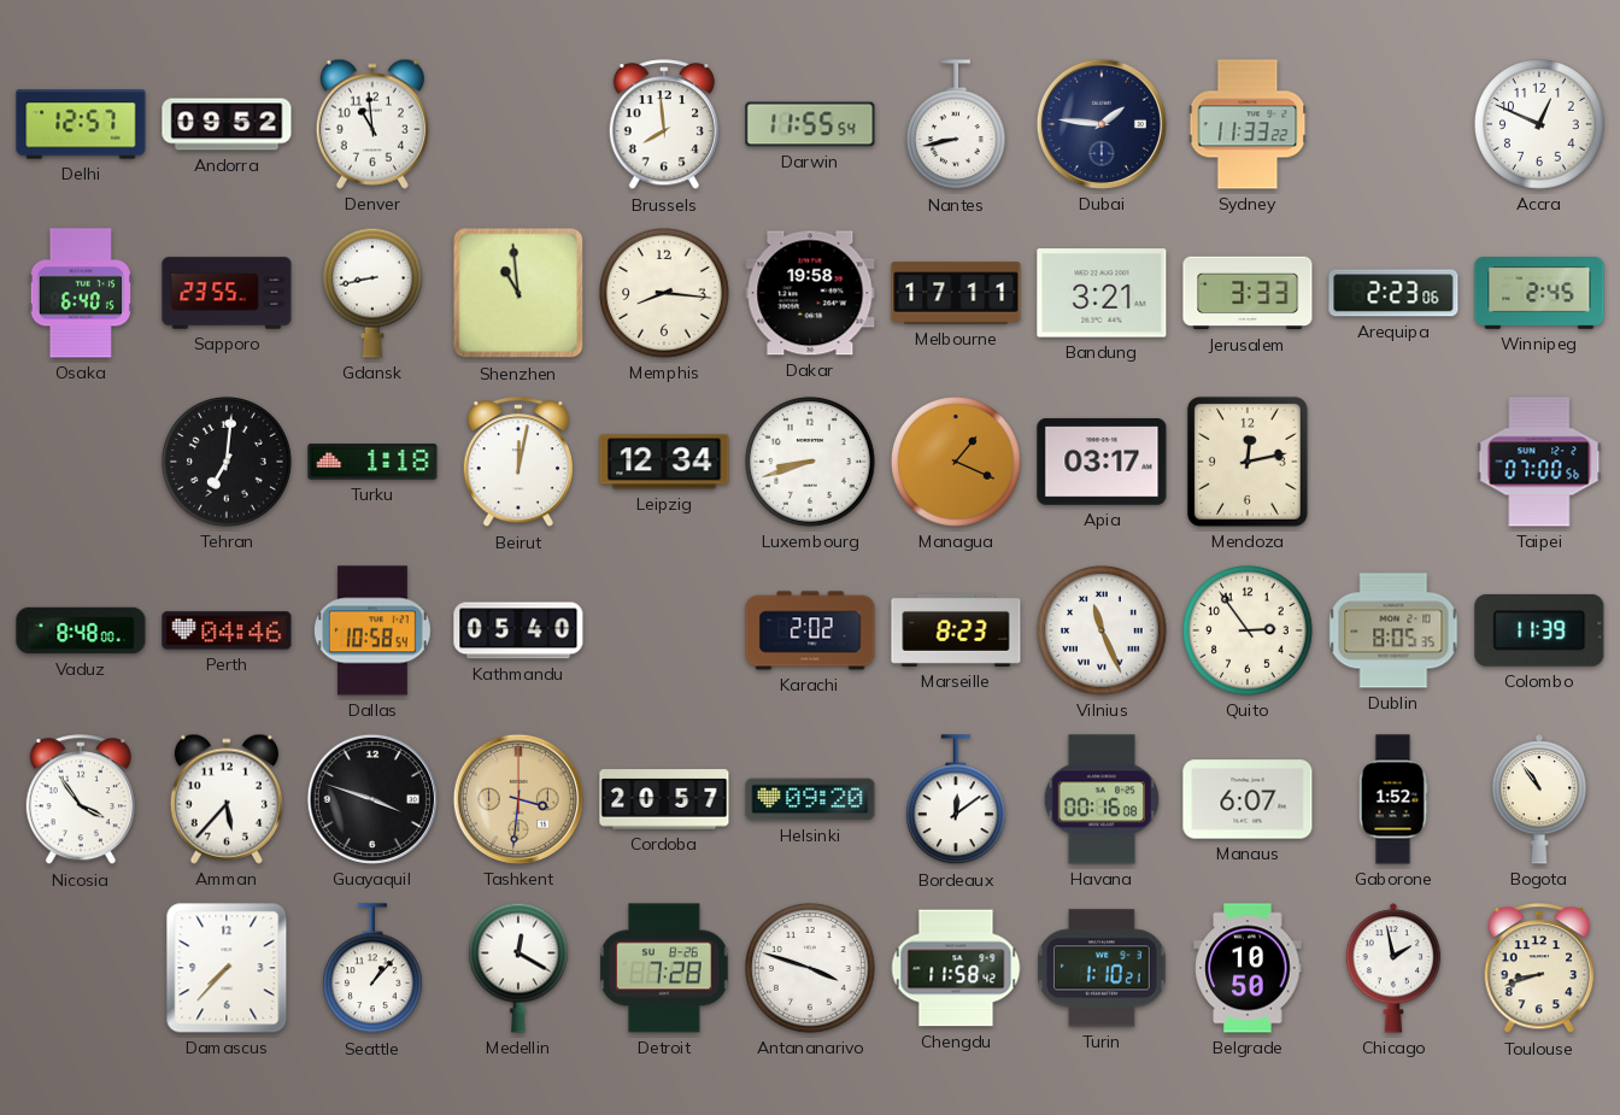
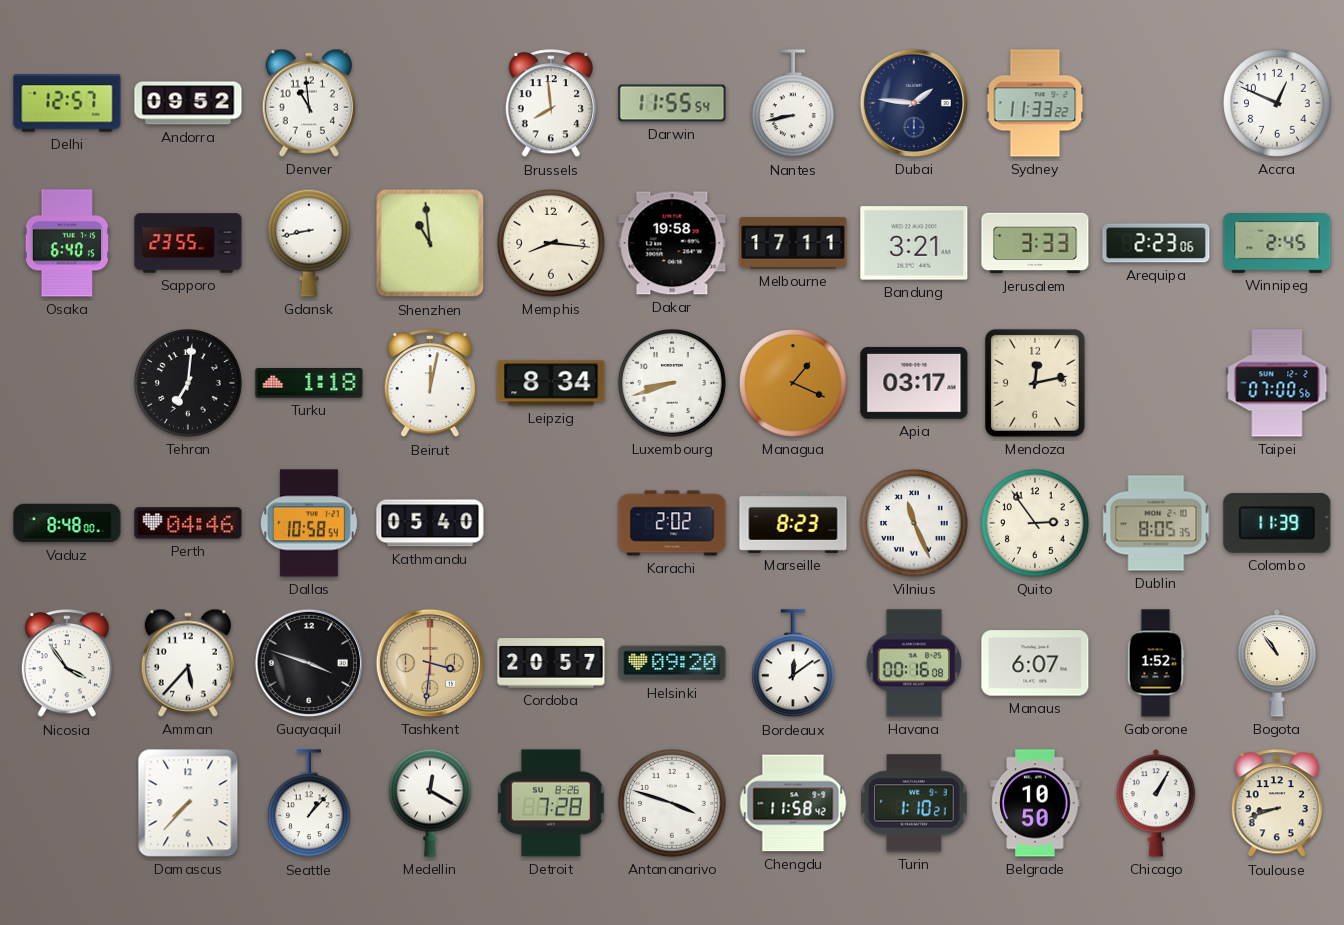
Leipzig: 12:34 -> 8:34
Chicago: 1:58 -> 1:05
